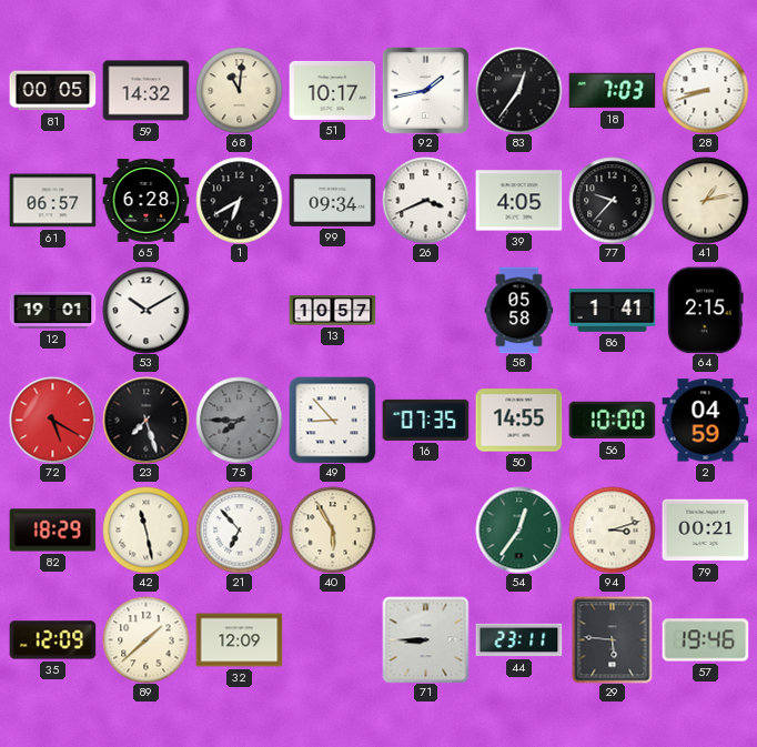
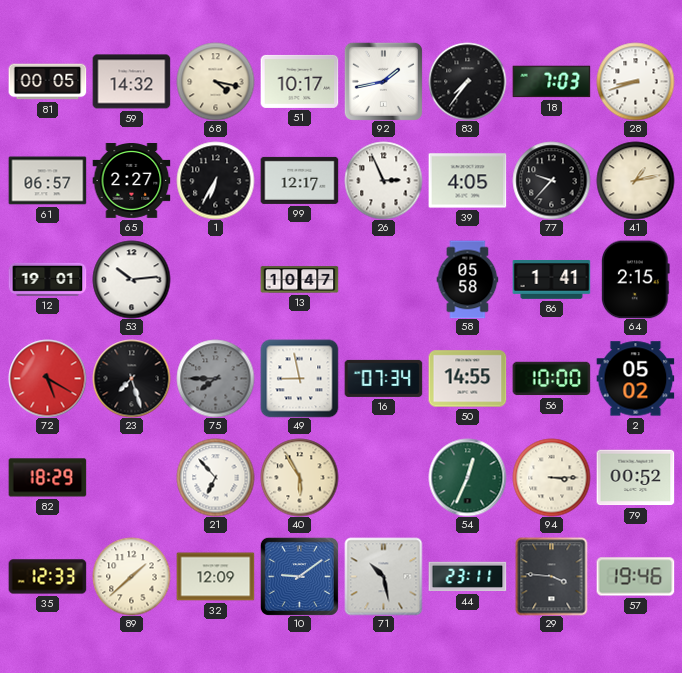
68: 11:01 -> 4:17
83: 12:36 -> 7:36
65: 6:28 -> 2:27
1: 6:40 -> 6:35
99: 09:34 -> 12:17
26: 3:41 -> 2:56
53: 10:10 -> 10:14
13: 10:57 -> 10:47
49: 8:53 -> 8:58
16: 07:35 -> 07:34
2: 04:59 -> 05:02
42: 11:28 -> none
54: 12:36 -> 12:34
94: 3:12 -> 3:15
79: 00:21 -> 00:52
35: 12:09 -> 12:33
10: none -> 9:09
71: 8:45 -> 10:28
29: 5:46 -> 3:46
